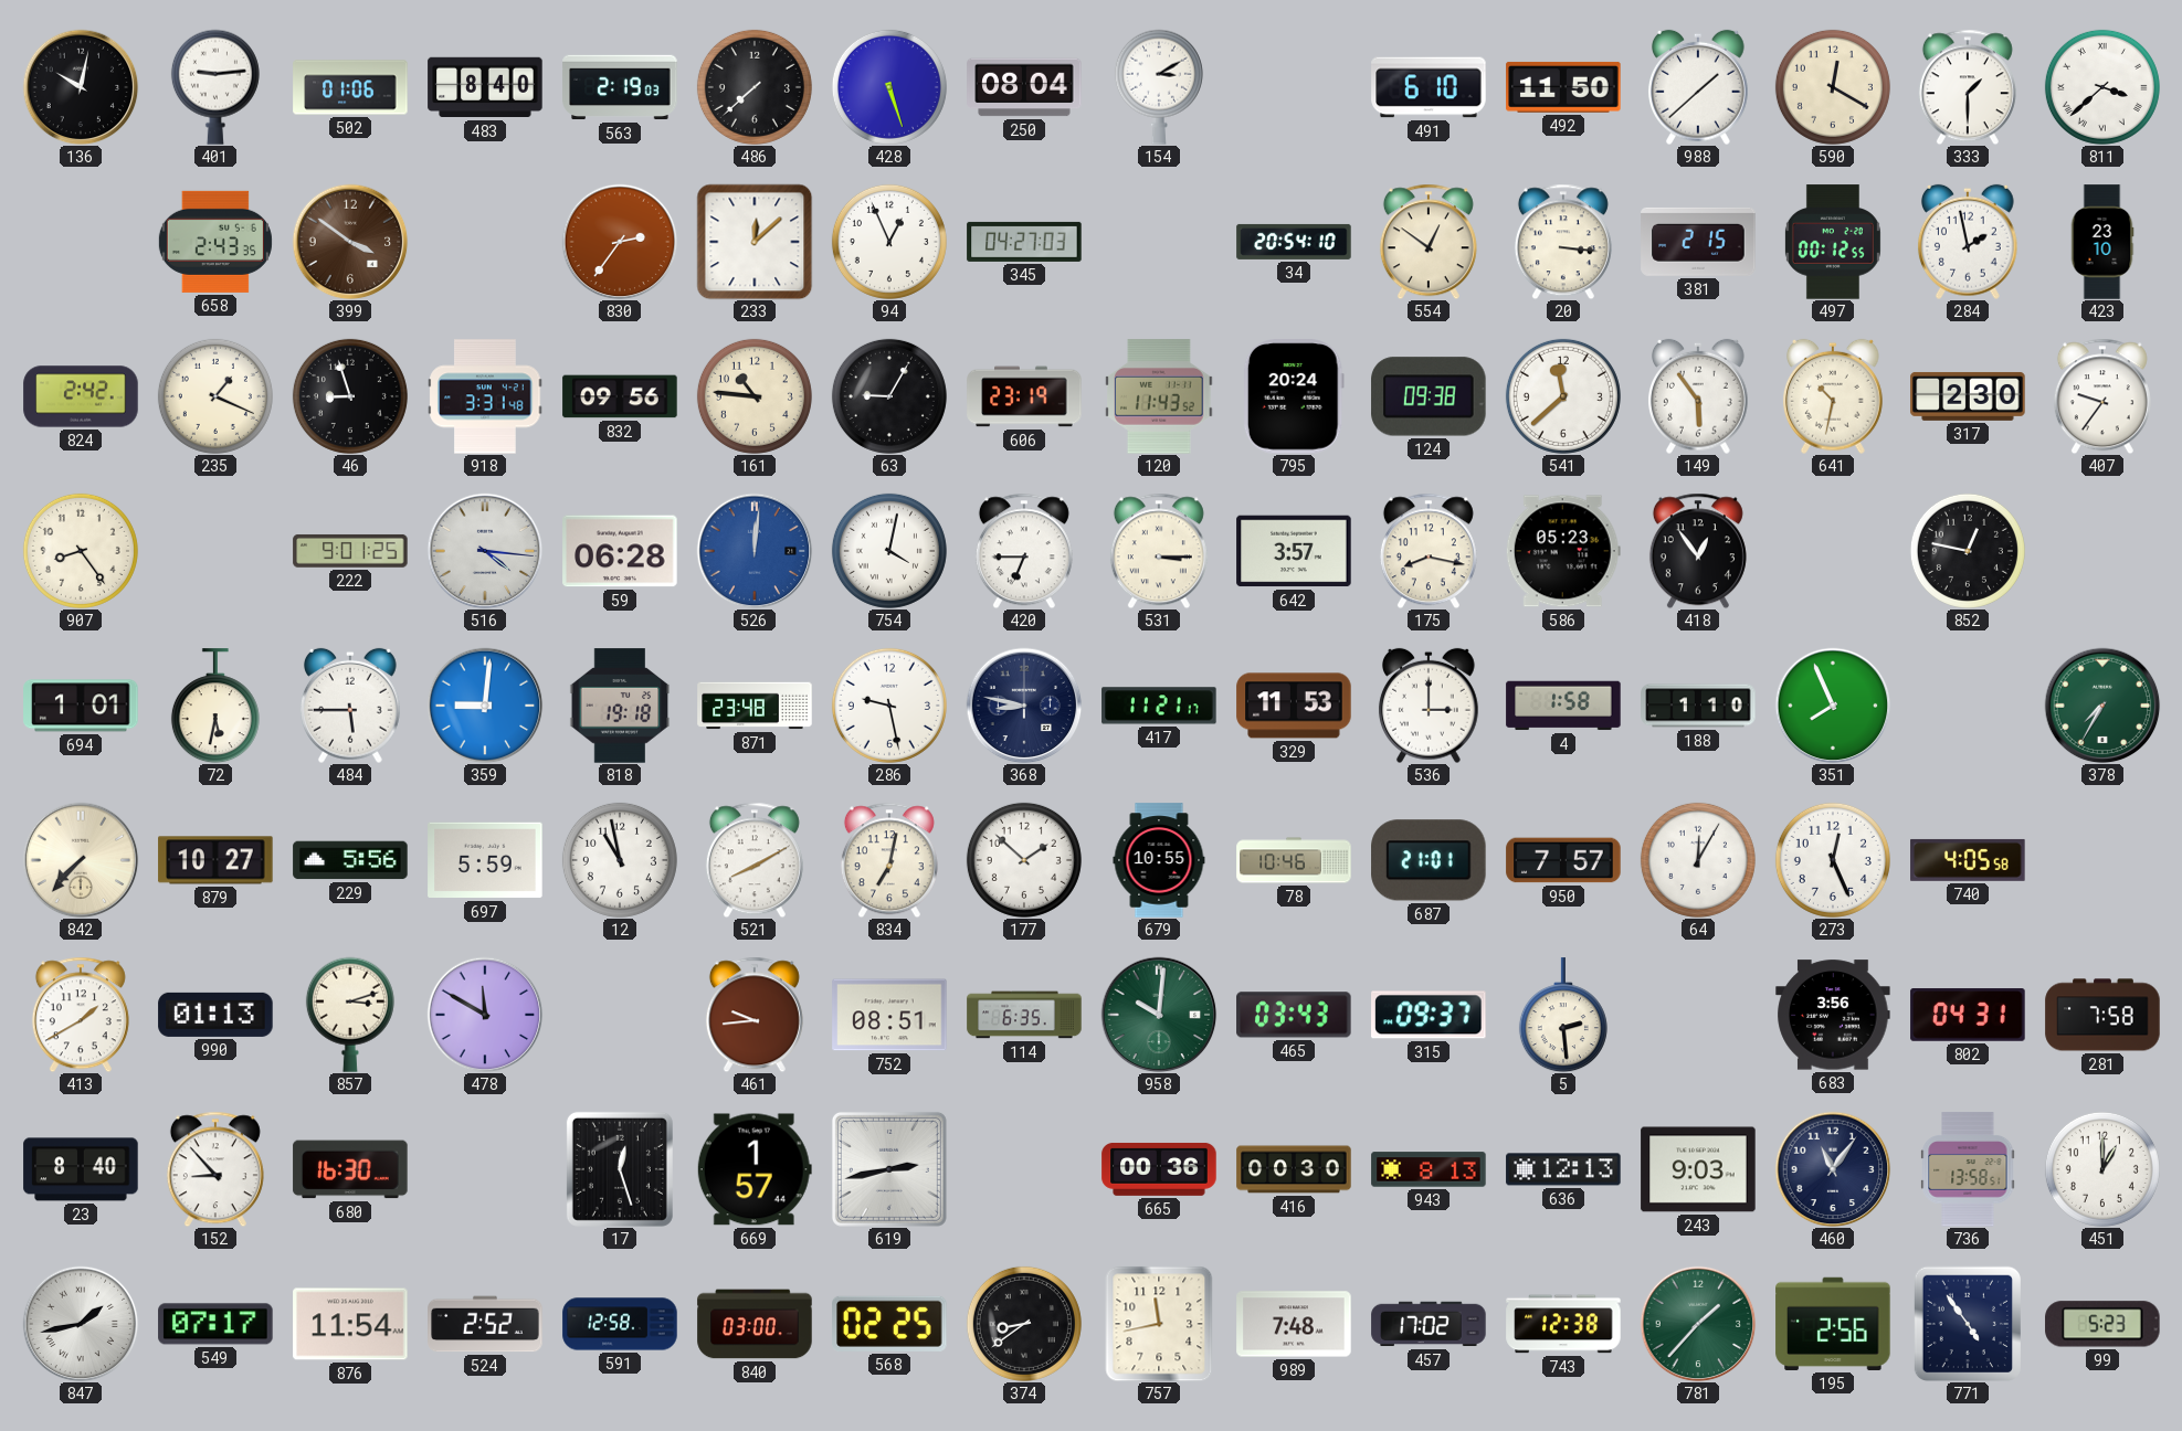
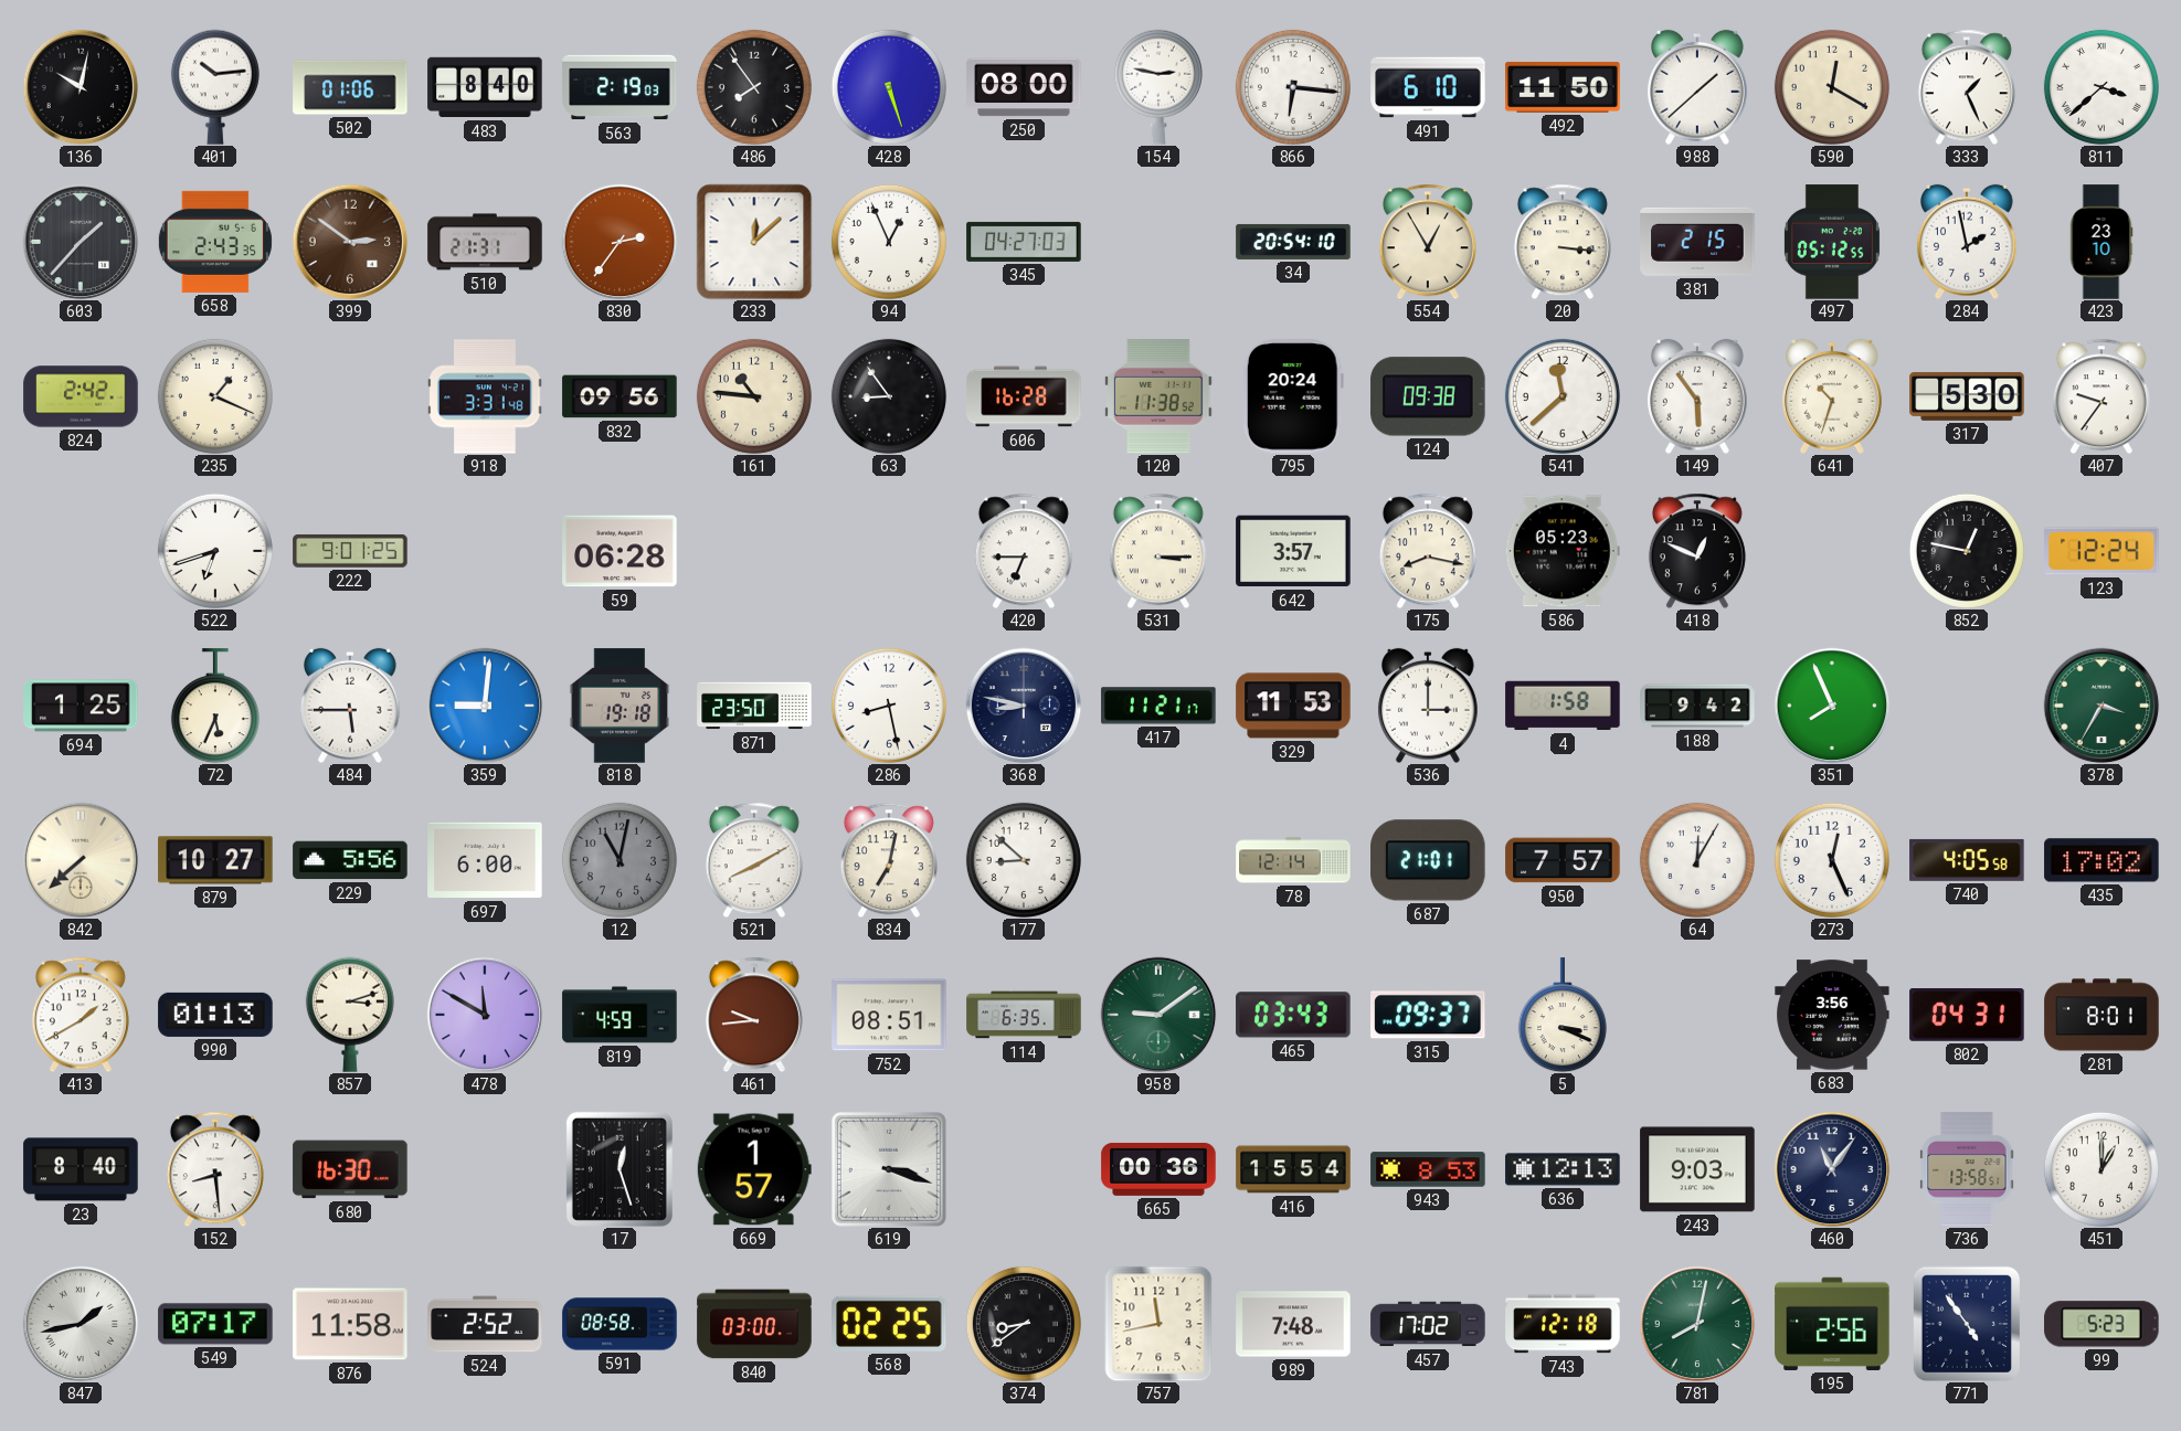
401: 9:14 -> 10:14
486: 7:38 -> 7:54
250: 08:04 -> 08:00
154: 3:10 -> 2:47
866: none -> 6:16
333: 1:30 -> 1:26
603: none -> 1:37
399: 3:51 -> 2:51
510: none -> 21:31
554: 12:51 -> 12:55
497: 00:12 -> 05:12
46: 8:57 -> none
63: 9:05 -> 8:54
606: 23:19 -> 16:28
120: 11:43 -> 11:38
641: 10:32 -> 10:33
317: 2:30 -> 5:30
907: 8:24 -> none
522: none -> 6:42
516: 4:16 -> none
526: 12:01 -> none
754: 4:02 -> none
418: 12:54 -> 12:49
123: none -> 12:24
694: 1:01 -> 1:25
72: 5:32 -> 5:34
871: 23:48 -> 23:50
286: 9:28 -> 8:28
188: 1:10 -> 9:42
378: 7:35 -> 3:35
842: 7:37 -> 7:38
697: 5:59 -> 6:00
12: 10:58 -> 11:02
12 dial: white -> grey
177: 1:52 -> 8:52
679: 10:55 -> none
78: 10:46 -> 12:14
435: none -> 17:02
819: none -> 4:59
958: 10:01 -> 9:09
5: 2:29 -> 3:19
281: 7:58 -> 8:01
152: 8:53 -> 8:29
619: 2:43 -> 3:18
416: 00:30 -> 15:54
943: 8:13 -> 8:53
876: 11:54 -> 11:58
591: 12:58 -> 08:58
743: 12:38 -> 12:18
781: 1:37 -> 8:02
